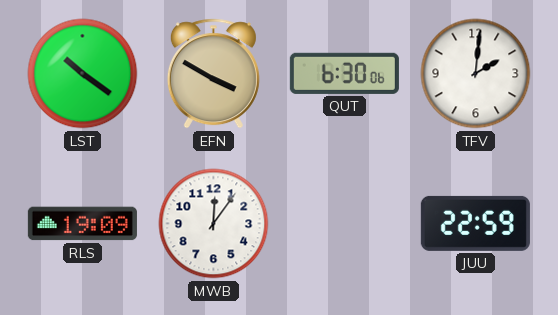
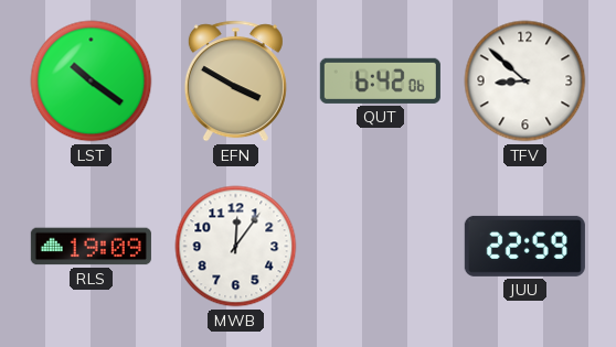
QUT: 6:30 -> 6:42
TFV: 2:01 -> 8:52
